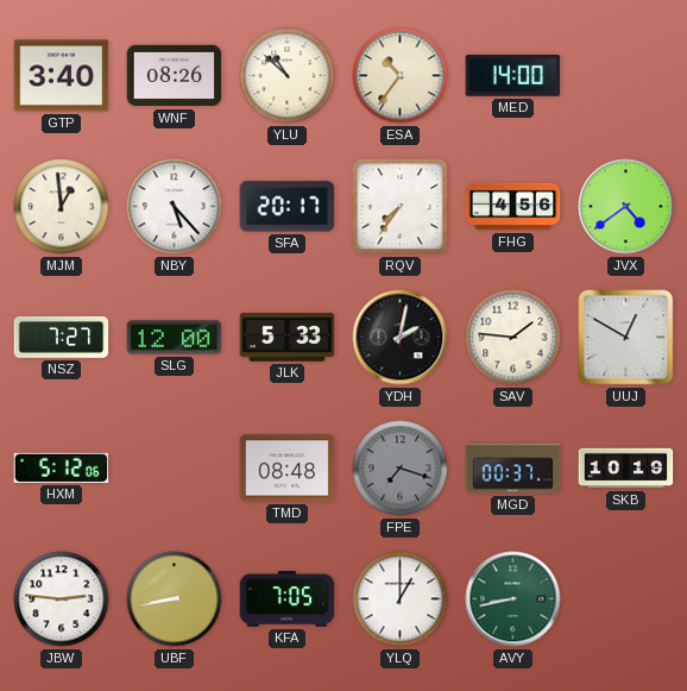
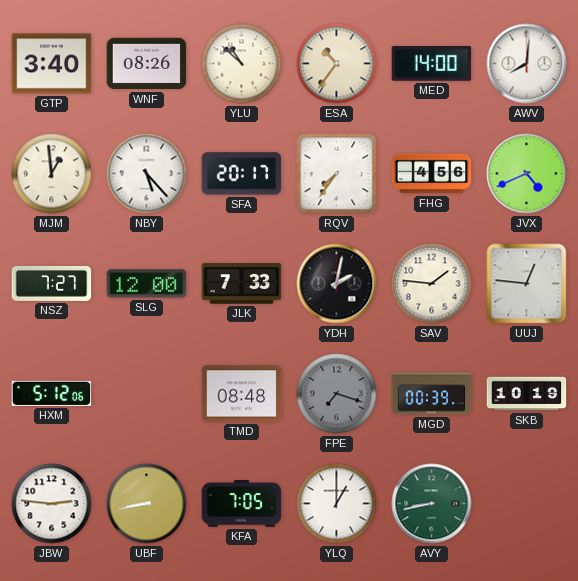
AWV: none -> 8:01
JVX: 4:39 -> 4:41
JLK: 5:33 -> 7:33
UUJ: 12:50 -> 12:46
MGD: 00:37 -> 00:39
